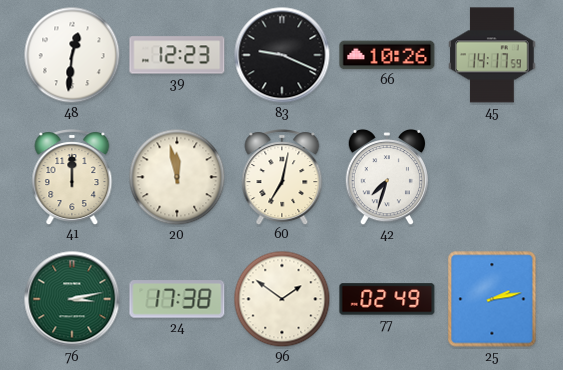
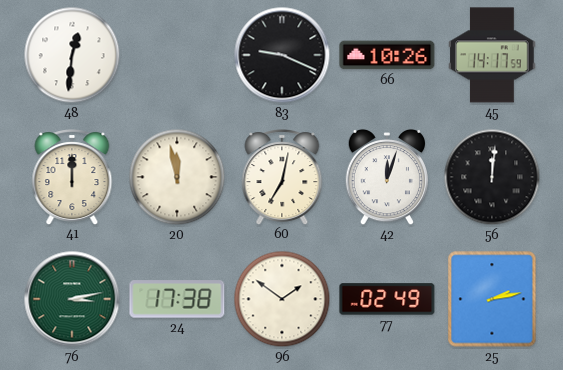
39: 12:23 -> none
42: 7:33 -> 12:03
56: none -> 12:01
